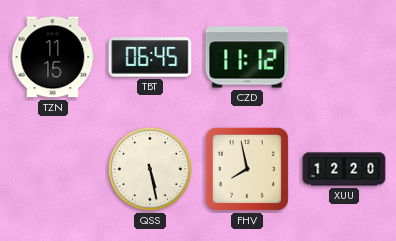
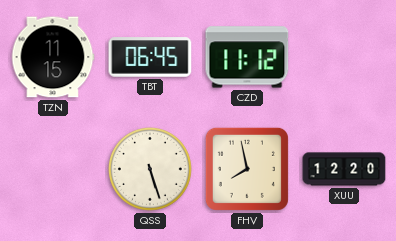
QSS: 5:28 -> 5:27
